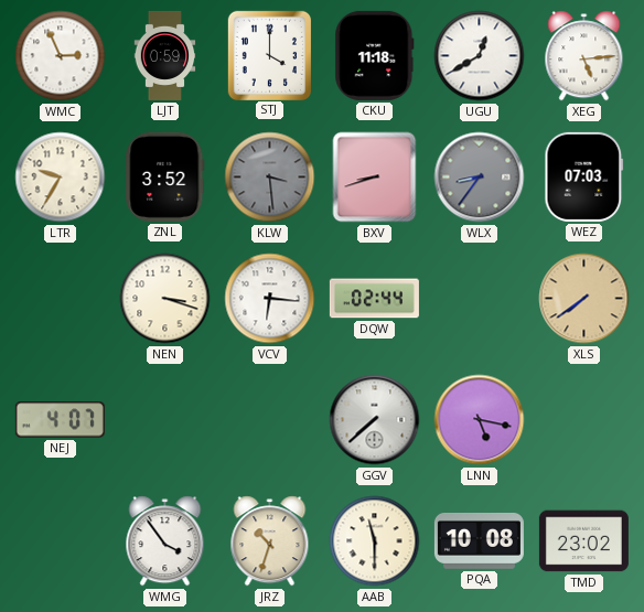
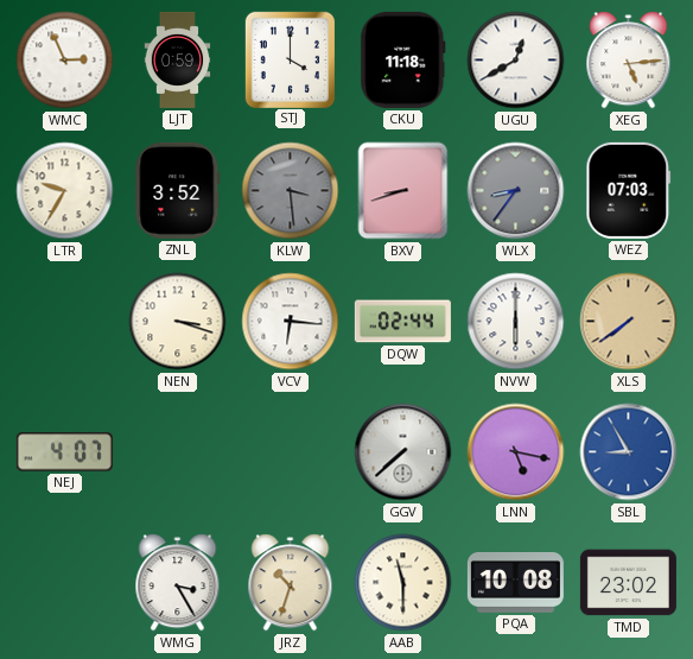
NVW: none -> 6:00
SBL: none -> 8:55
WMG: 3:54 -> 3:25
